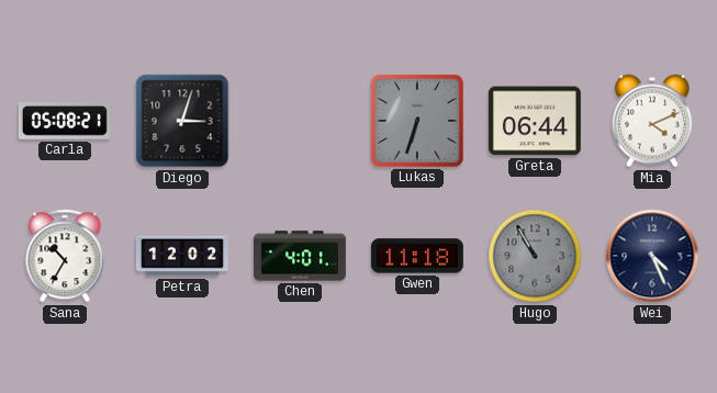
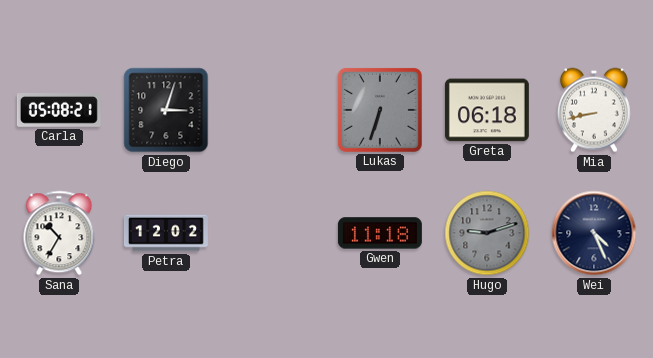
Greta: 06:44 -> 06:18
Mia: 4:11 -> 8:43
Chen: 4:01 -> none
Hugo: 10:55 -> 9:12
